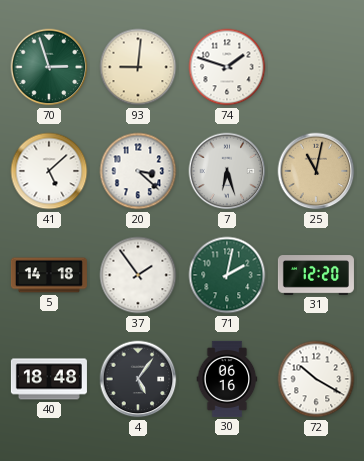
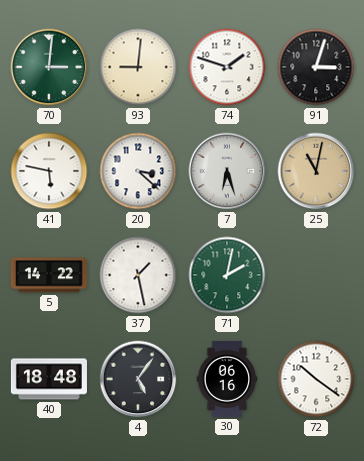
70: 2:57 -> 3:01
91: none -> 3:03
41: 5:08 -> 5:47
5: 14:18 -> 14:22
37: 1:54 -> 1:28
31: 12:20 -> none
72: 10:20 -> 10:21
